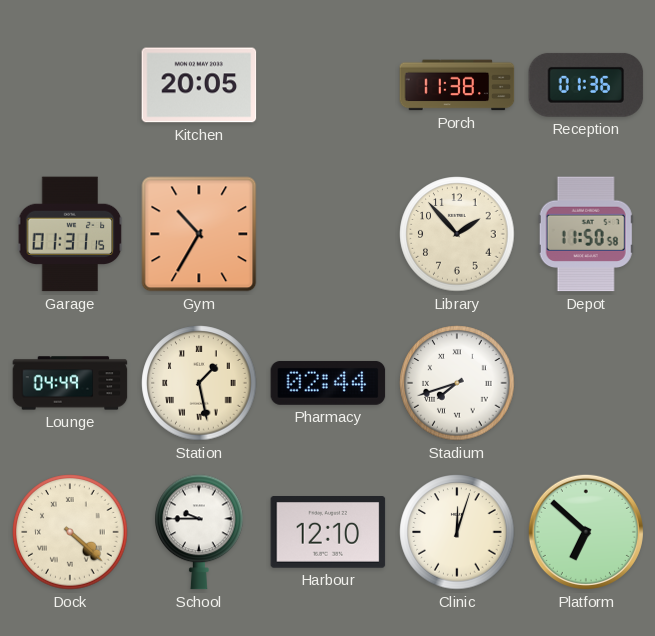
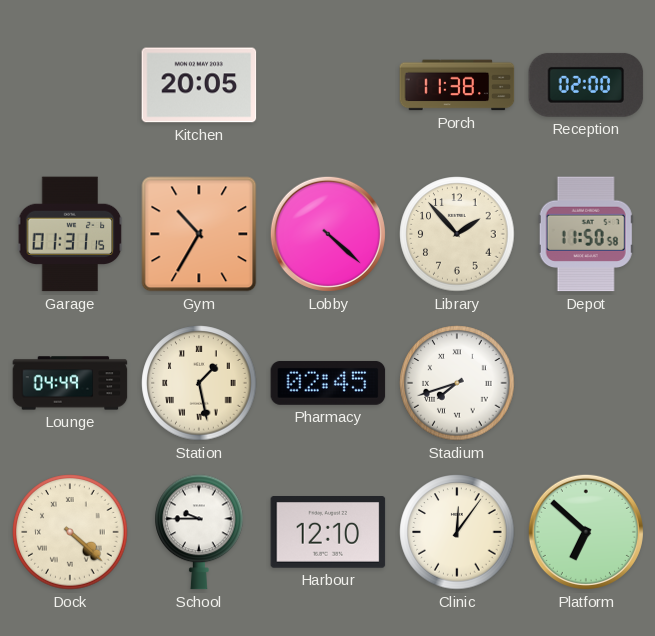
Reception: 01:36 -> 02:00
Lobby: none -> 4:22
Pharmacy: 02:44 -> 02:45
Clinic: 12:03 -> 12:06
